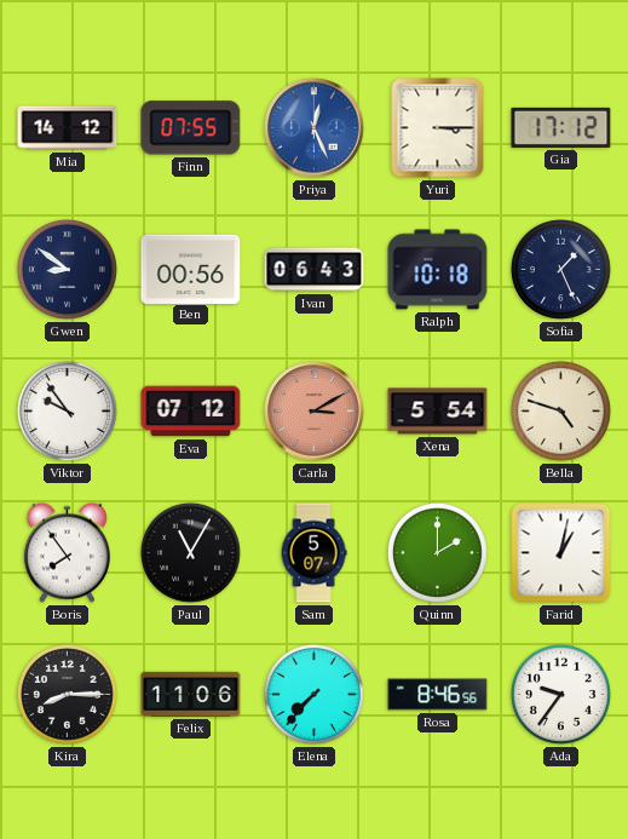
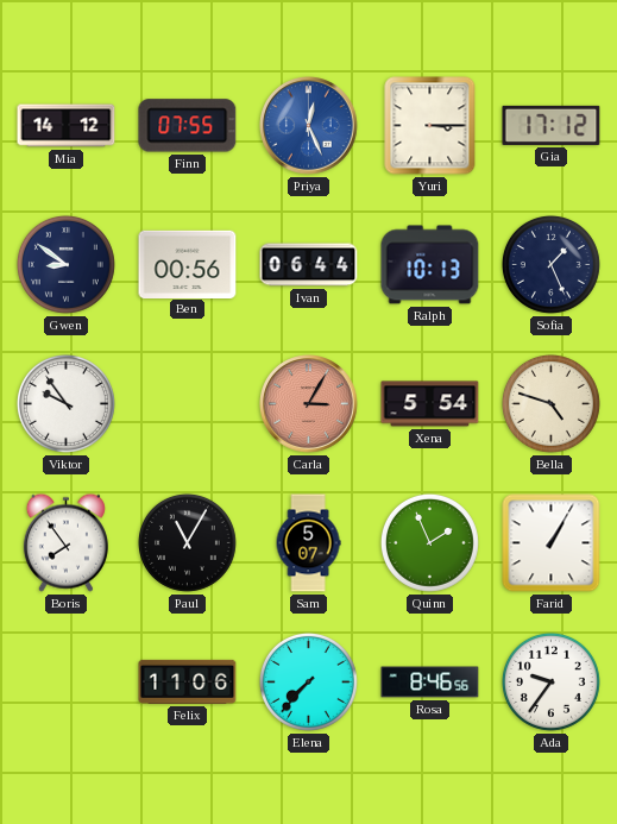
Ivan: 06:43 -> 06:44
Ralph: 10:18 -> 10:13
Eva: 07:12 -> none
Carla: 3:10 -> 3:05
Quinn: 2:00 -> 1:56
Farid: 1:02 -> 1:05
Kira: 8:15 -> none
